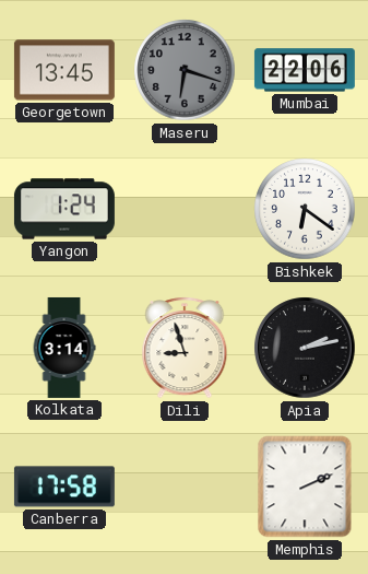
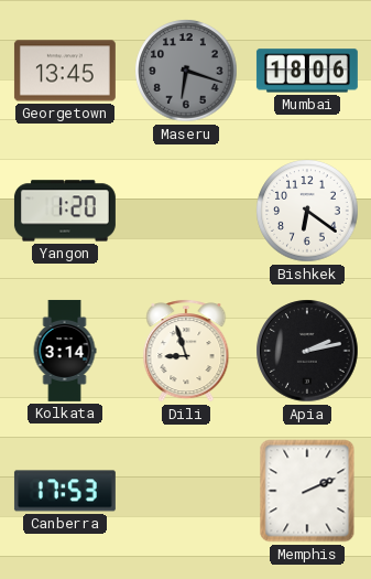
Mumbai: 22:06 -> 18:06
Yangon: 1:24 -> 1:20
Canberra: 17:58 -> 17:53
